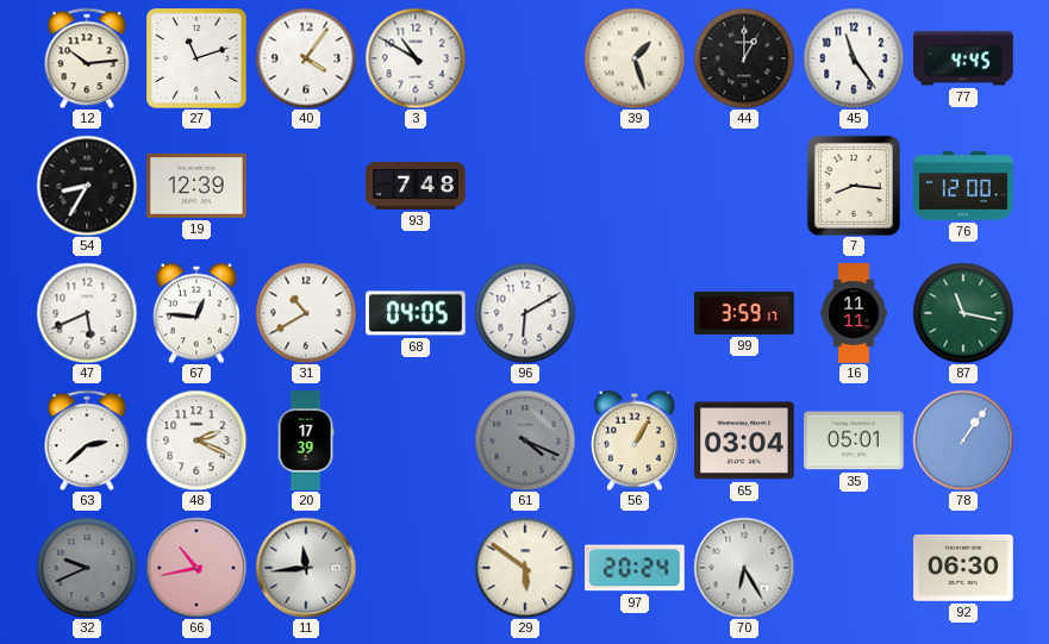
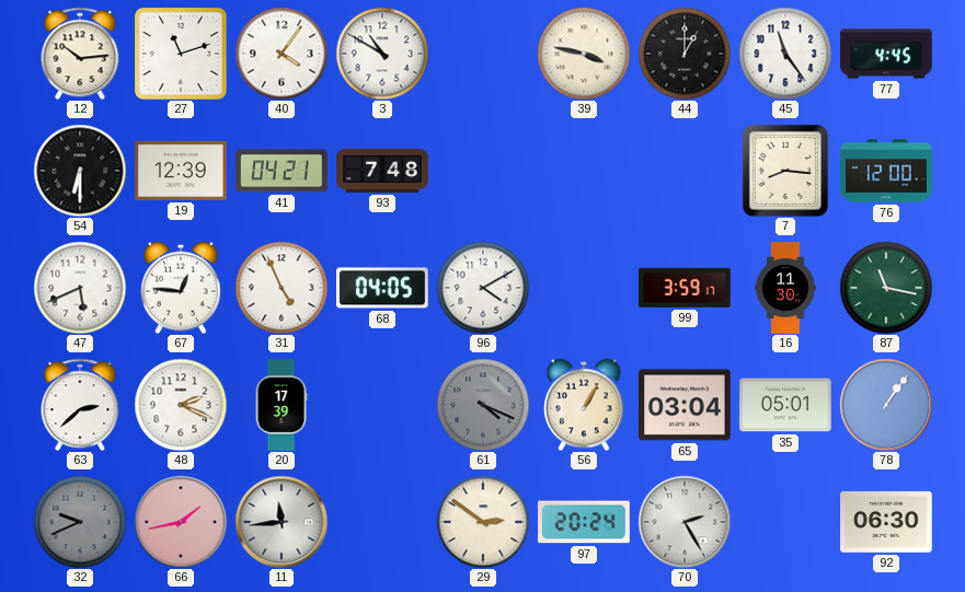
39: 1:27 -> 3:47
54: 8:35 -> 6:30
41: none -> 04:21
31: 10:40 -> 4:56
96: 6:10 -> 4:10
16: 11:11 -> 11:30
66: 10:43 -> 1:43
29: 5:51 -> 2:51
70: 6:25 -> 2:25
